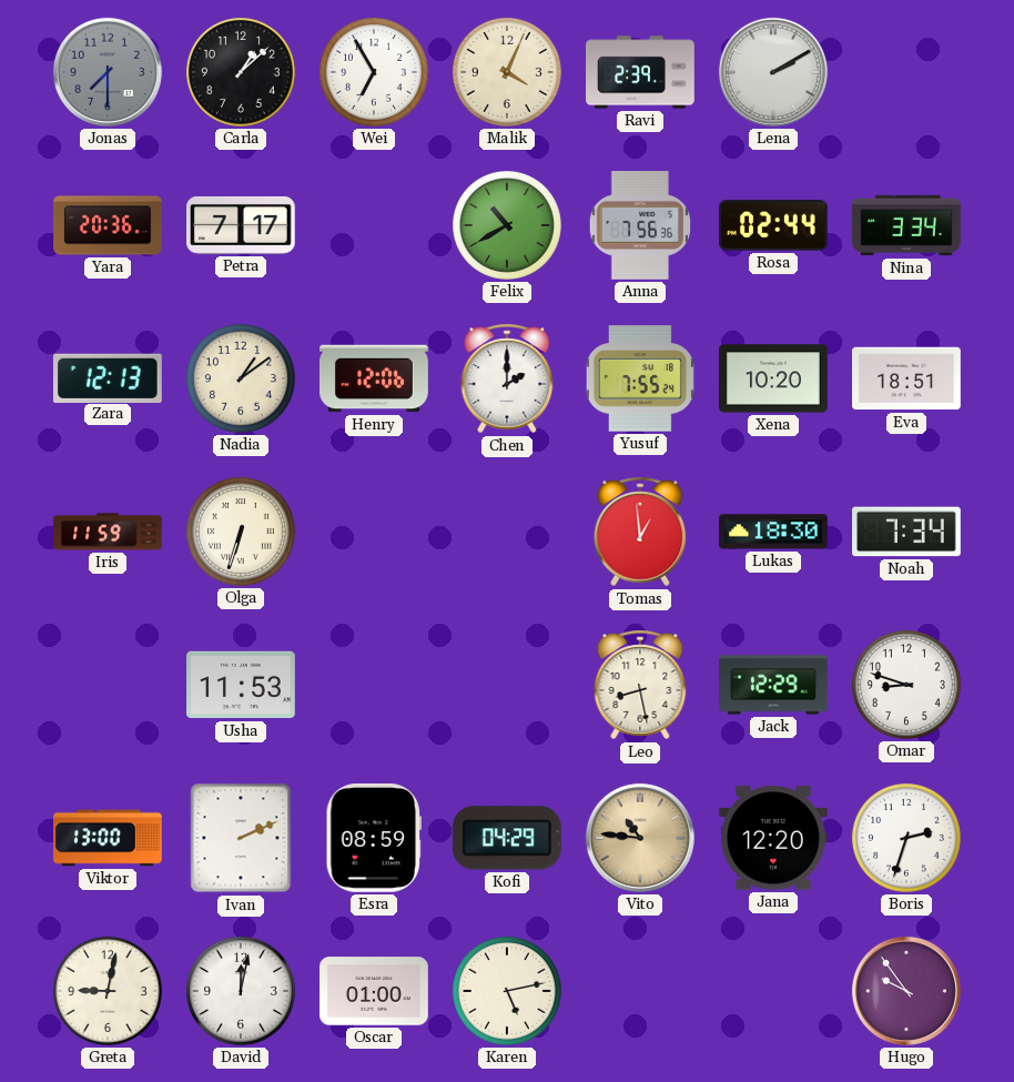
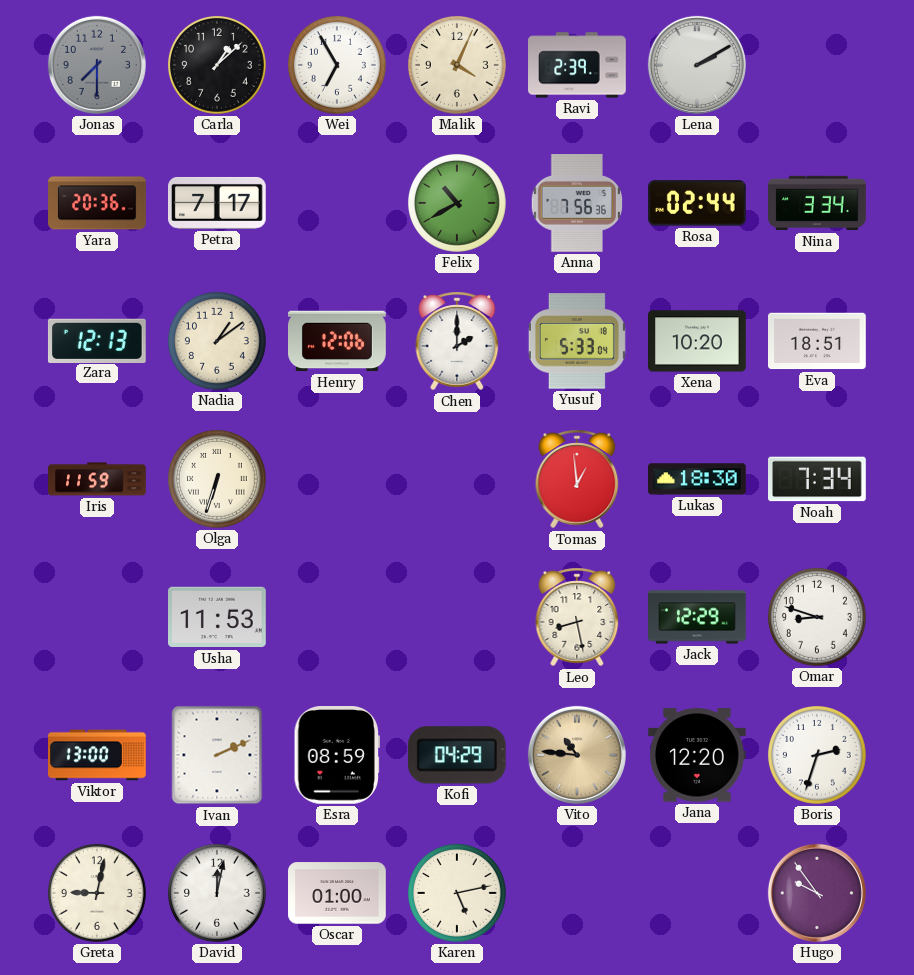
Yusuf: 7:55 -> 5:33
